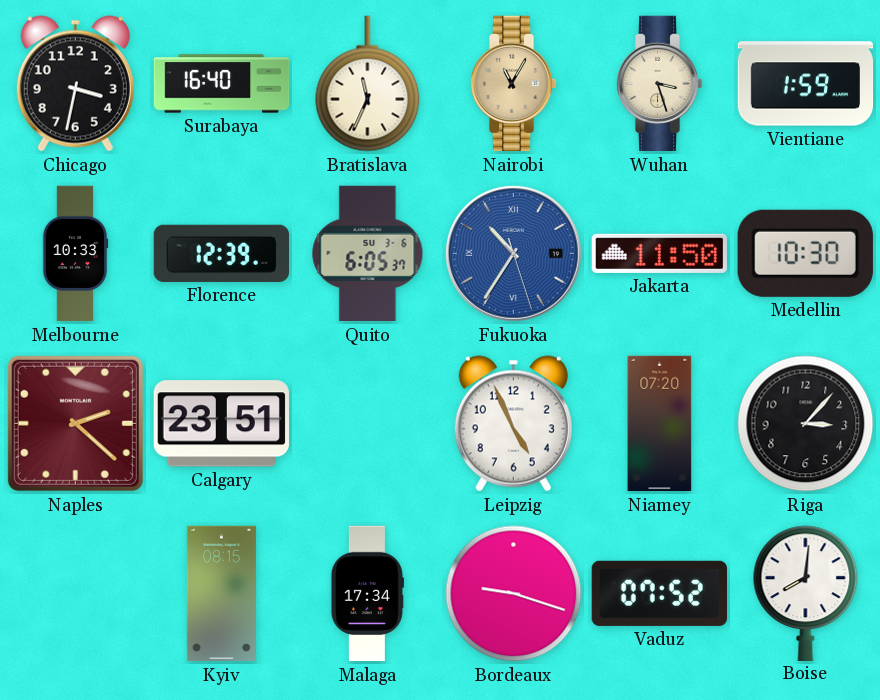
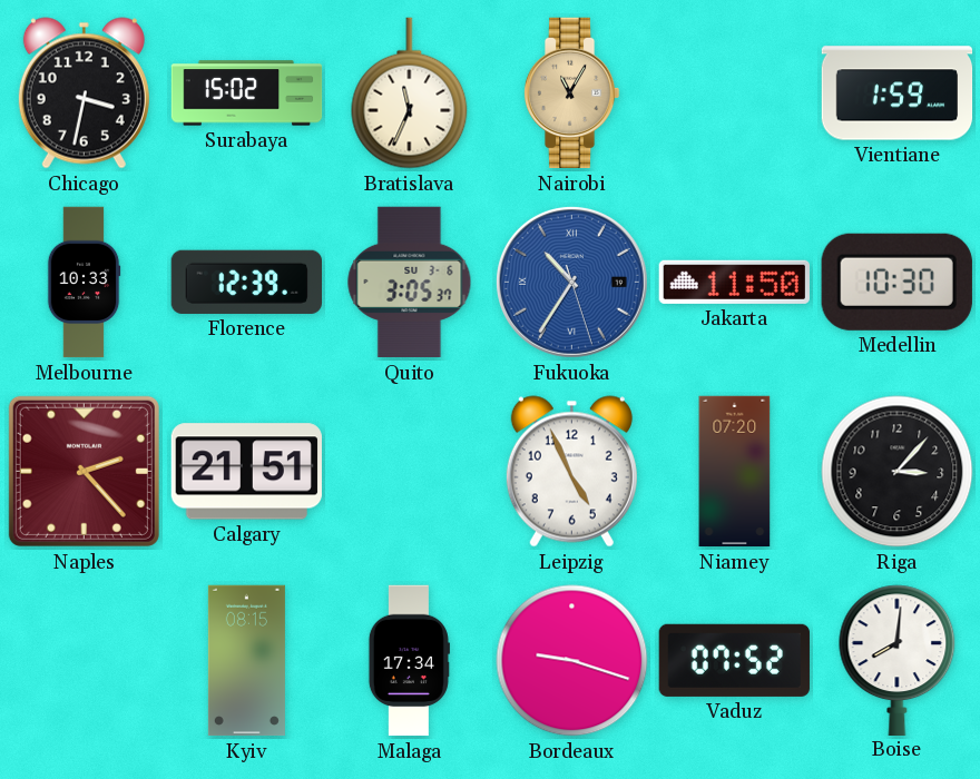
Surabaya: 16:40 -> 15:02
Wuhan: 3:27 -> none
Quito: 6:05 -> 3:05
Naples: 2:22 -> 2:23
Calgary: 23:51 -> 21:51
